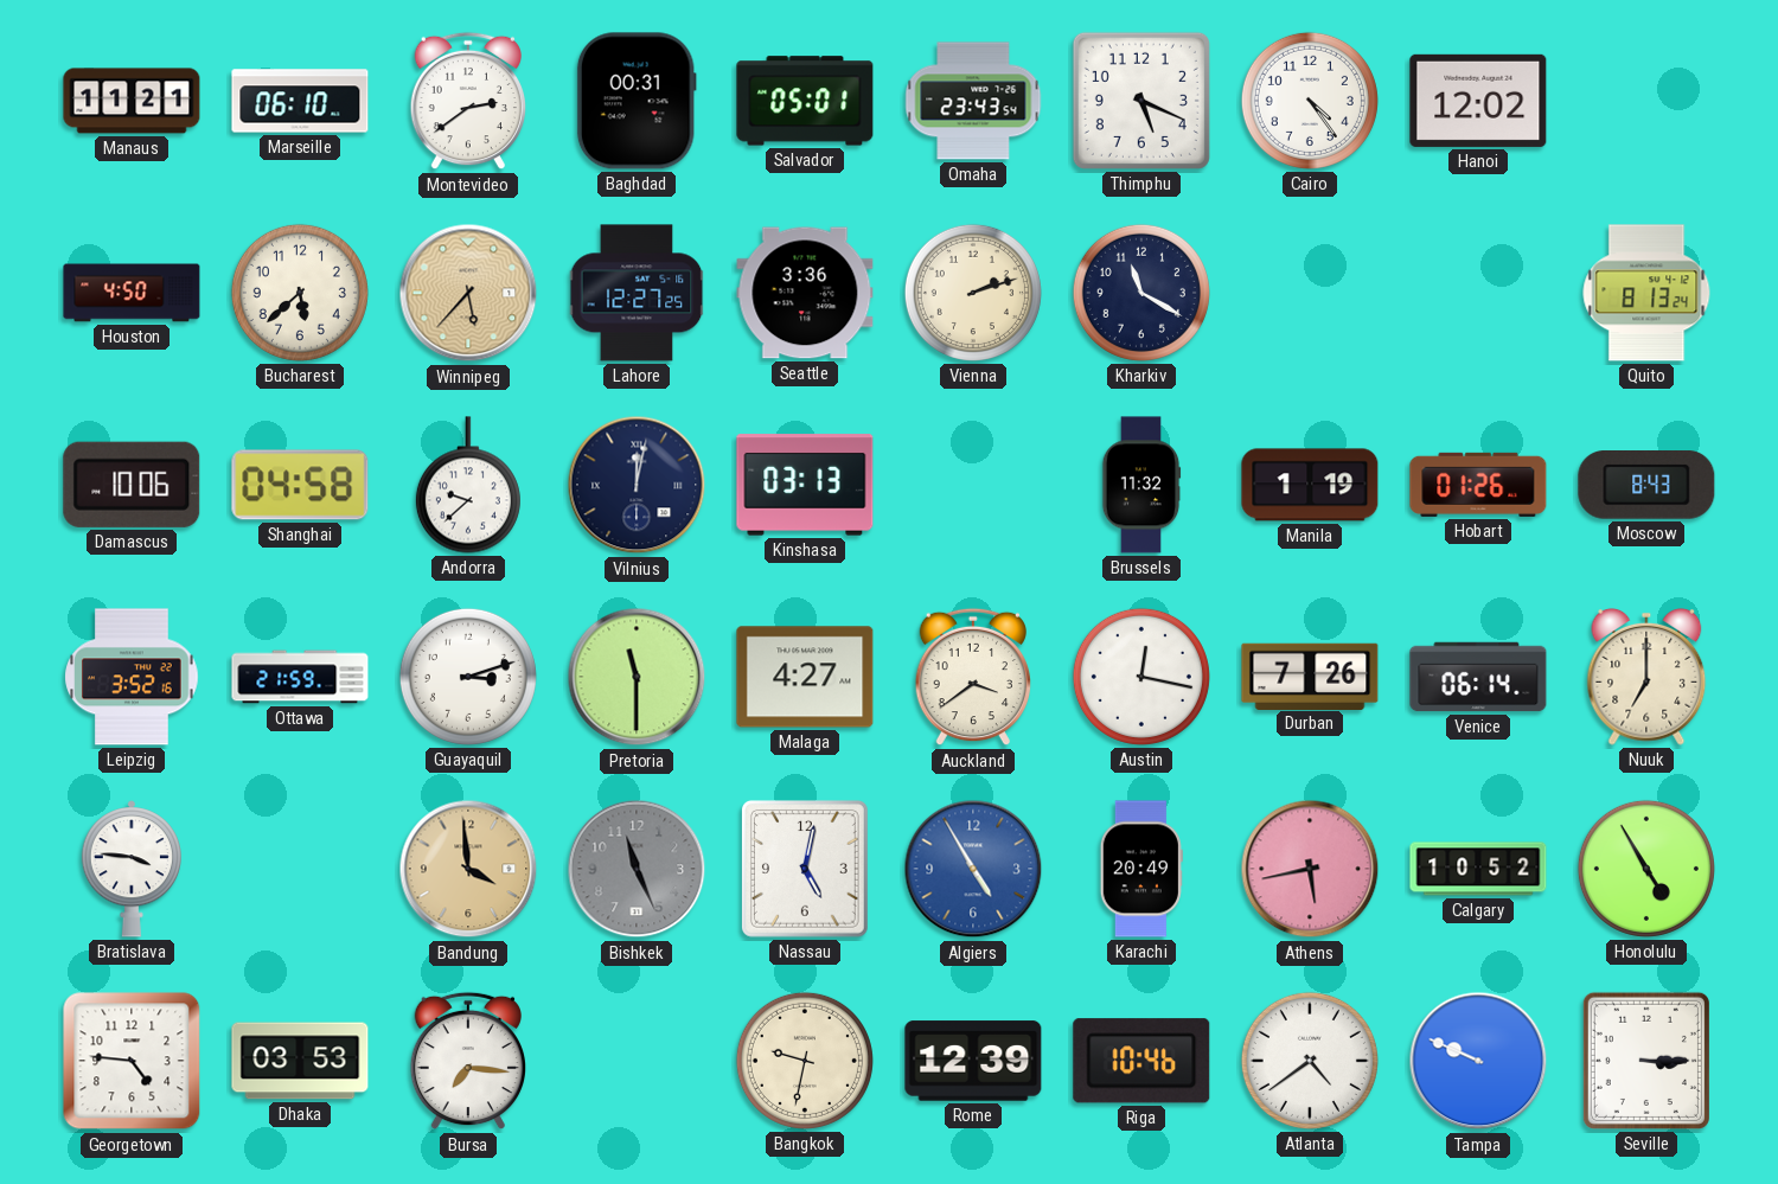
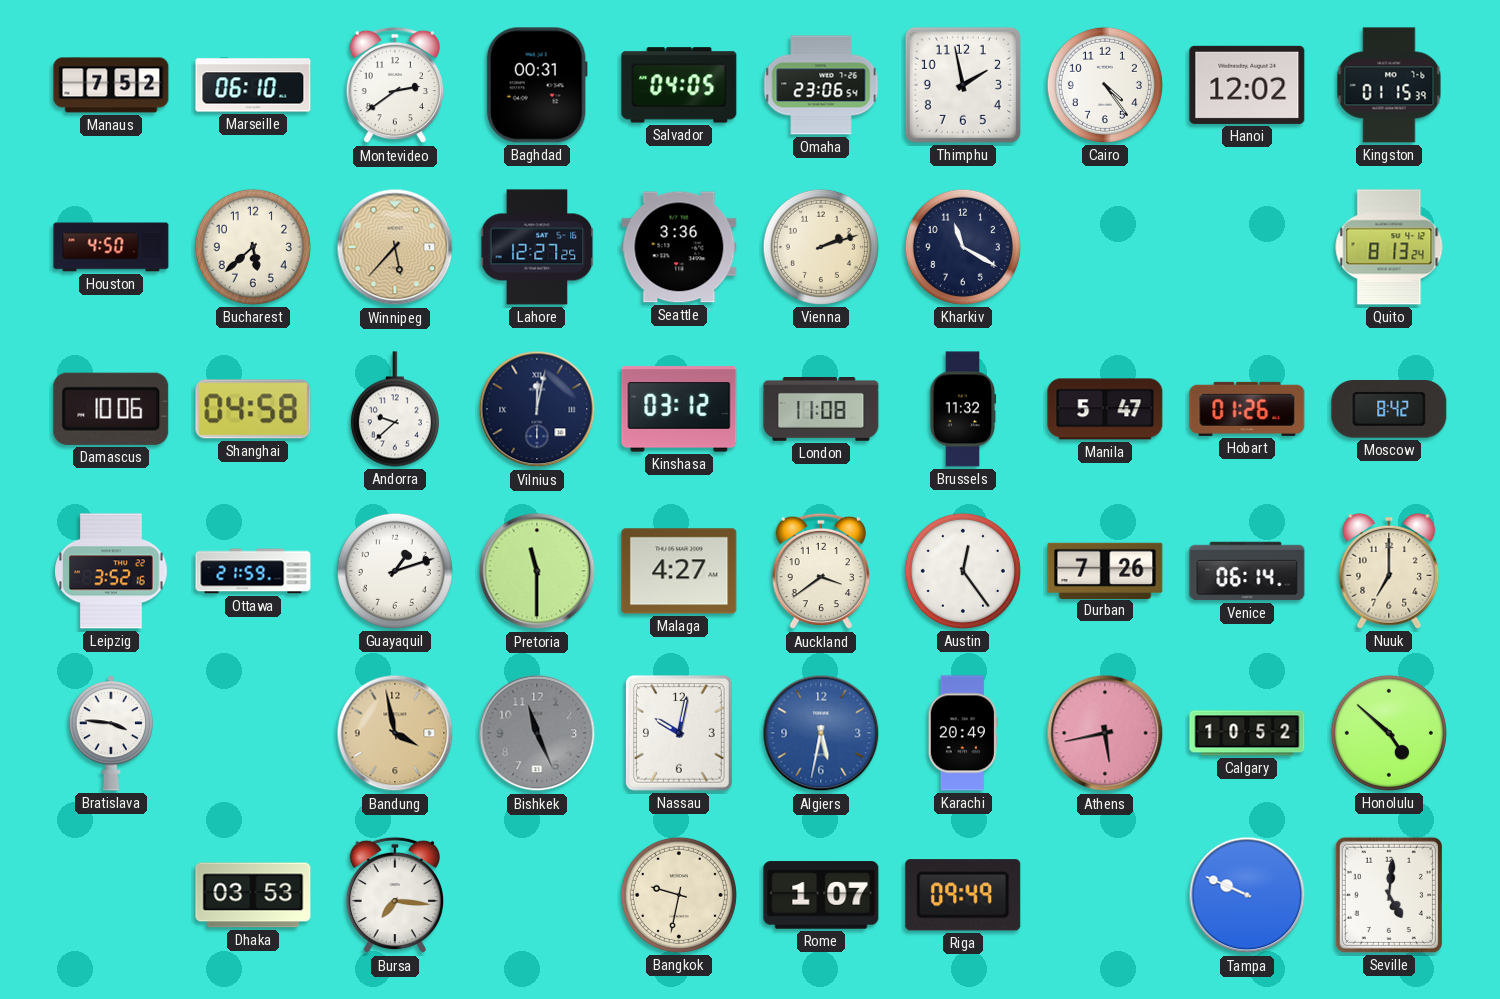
Manaus: 11:21 -> 7:52
Salvador: 05:01 -> 04:05
Omaha: 23:43 -> 23:06
Thimphu: 5:19 -> 1:58
Kingston: none -> 01:15
Kinshasa: 03:13 -> 03:12
London: none -> 11:08
Manila: 1:19 -> 5:47
Moscow: 8:43 -> 8:42
Guayaquil: 3:12 -> 1:12
Austin: 12:17 -> 12:24
Bandung: 3:59 -> 3:58
Nassau: 5:02 -> 10:02
Algiers: 4:55 -> 5:32
Honolulu: 4:55 -> 4:52
Georgetown: 4:46 -> none
Rome: 12:39 -> 1:07
Riga: 10:46 -> 09:49
Atlanta: 4:39 -> none
Seville: 3:15 -> 5:01
